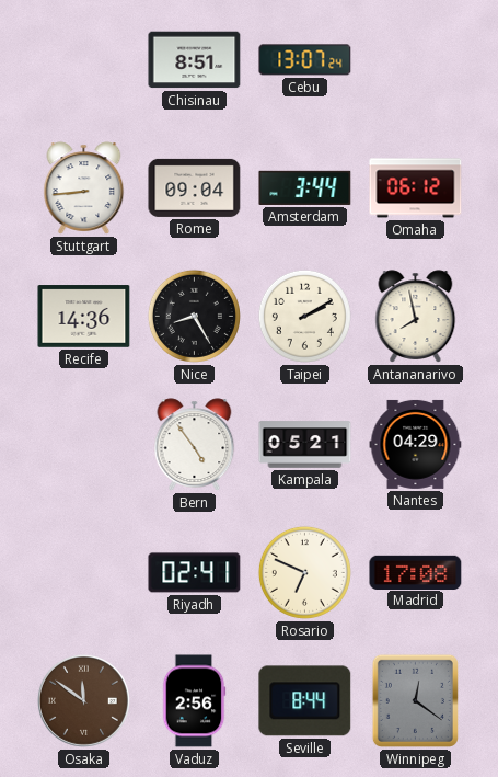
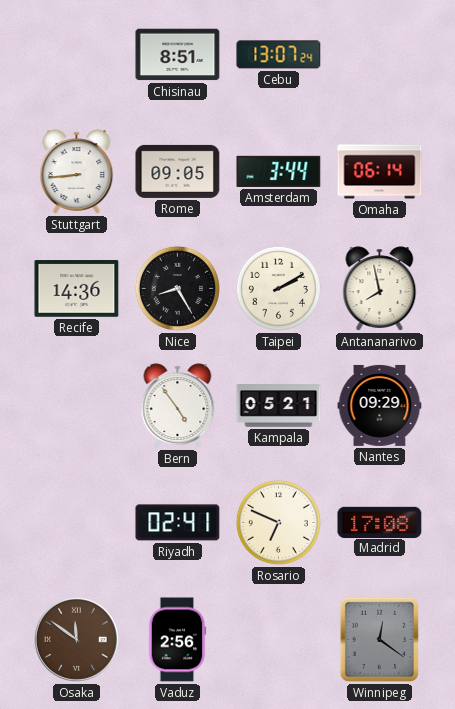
Rome: 09:04 -> 09:05
Omaha: 06:12 -> 06:14
Nantes: 04:29 -> 09:29
Seville: 8:44 -> none
